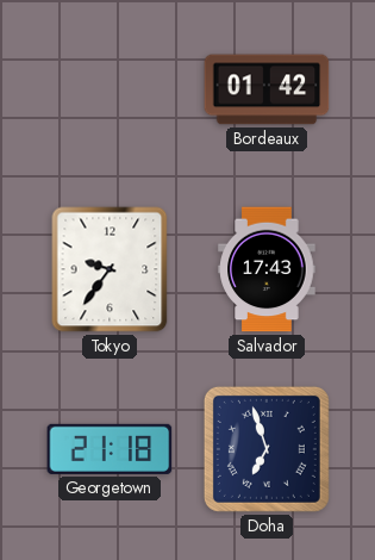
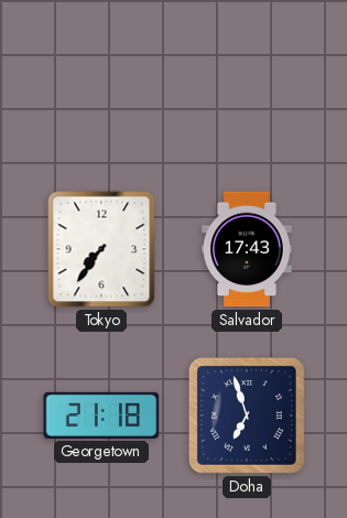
Bordeaux: 01:42 -> none
Tokyo: 9:36 -> 7:36
